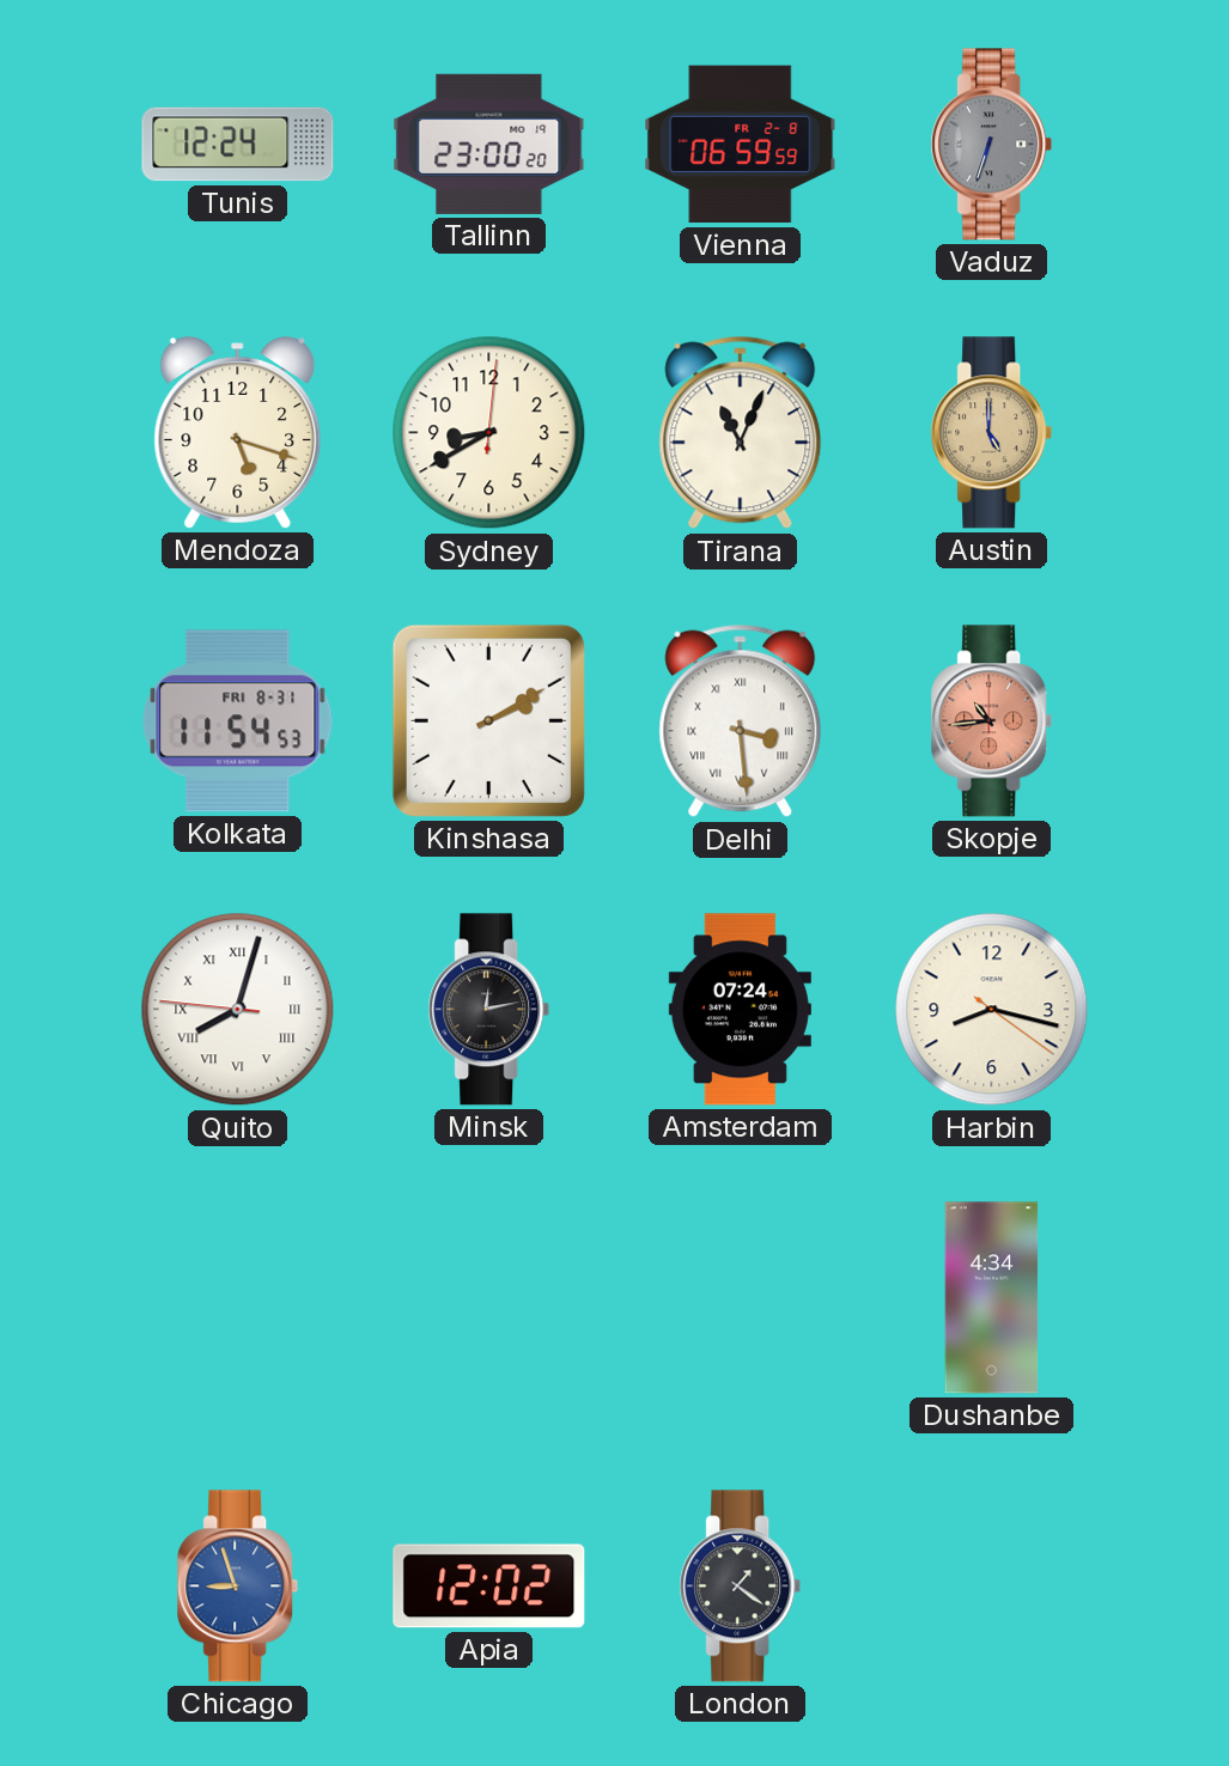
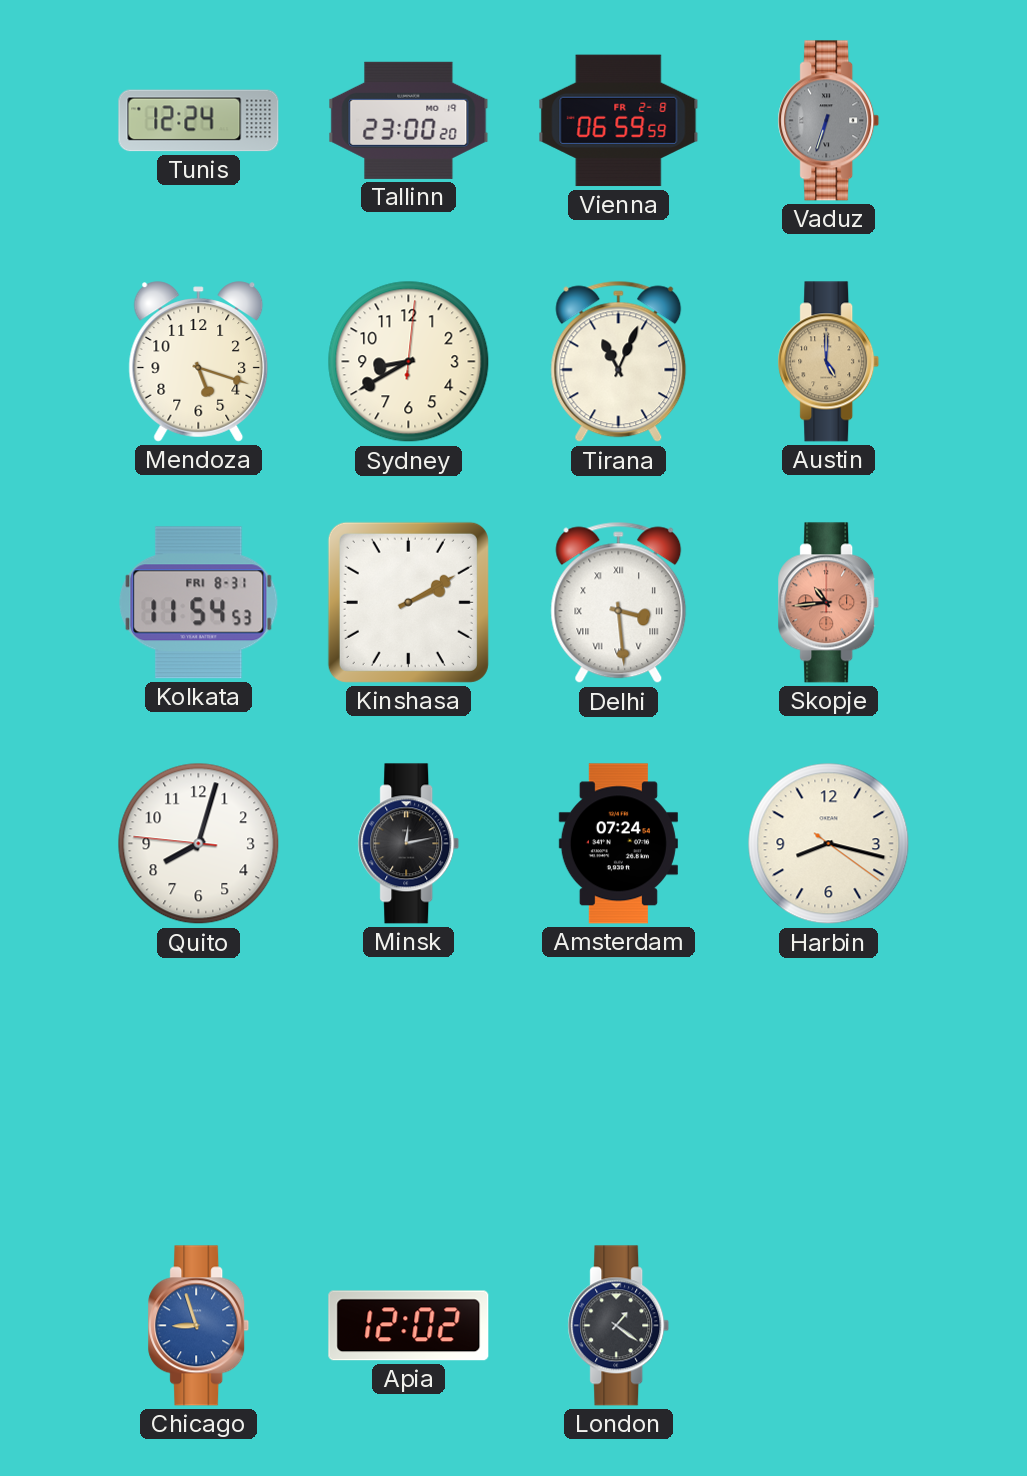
Quito numerals: Roman -> Arabic
Dushanbe: 4:34 -> none
